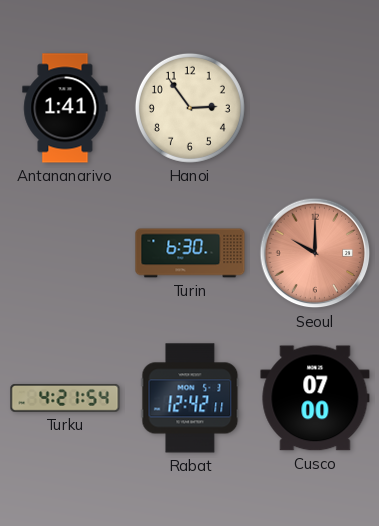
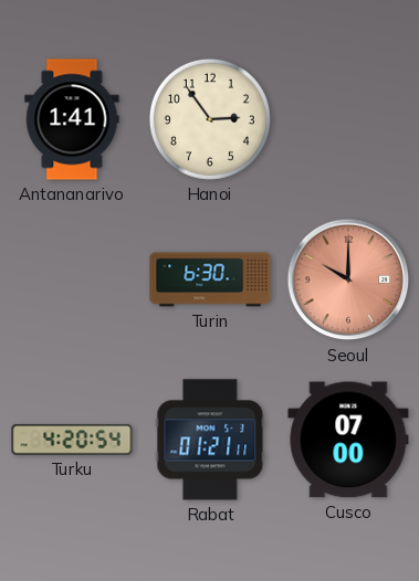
Turku: 4:21 -> 4:20
Rabat: 12:42 -> 01:21
